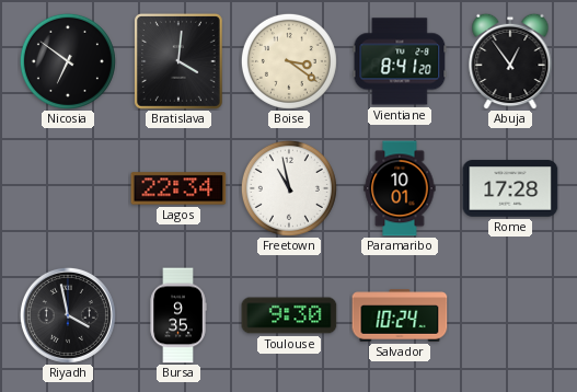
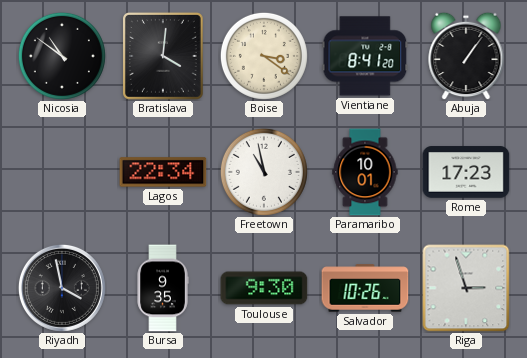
Nicosia: 6:51 -> 10:51
Abuja: 12:54 -> 1:06
Rome: 17:28 -> 17:23
Salvador: 10:24 -> 10:26
Riga: none -> 2:57
